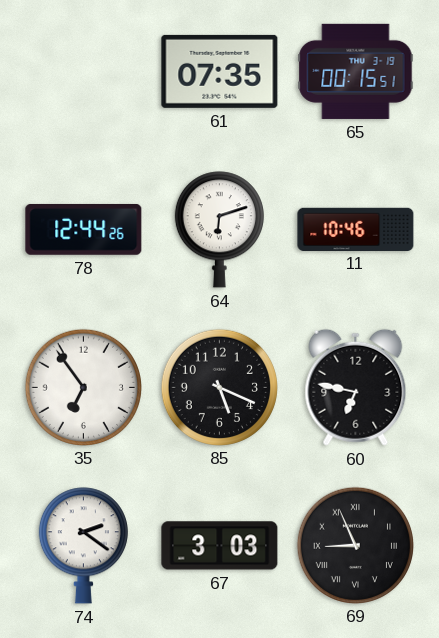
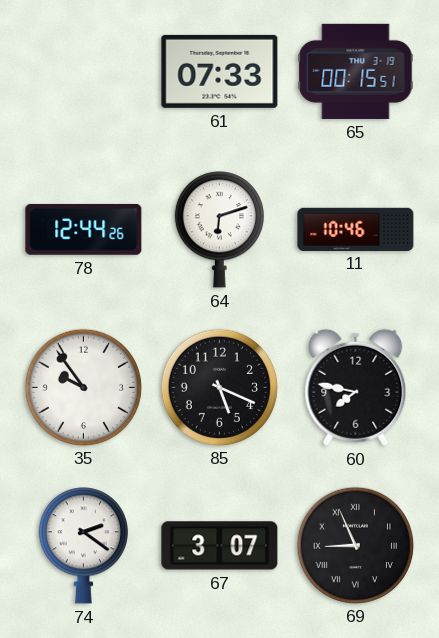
61: 07:35 -> 07:33
35: 6:54 -> 9:54
60: 6:47 -> 7:47
67: 3:03 -> 3:07
